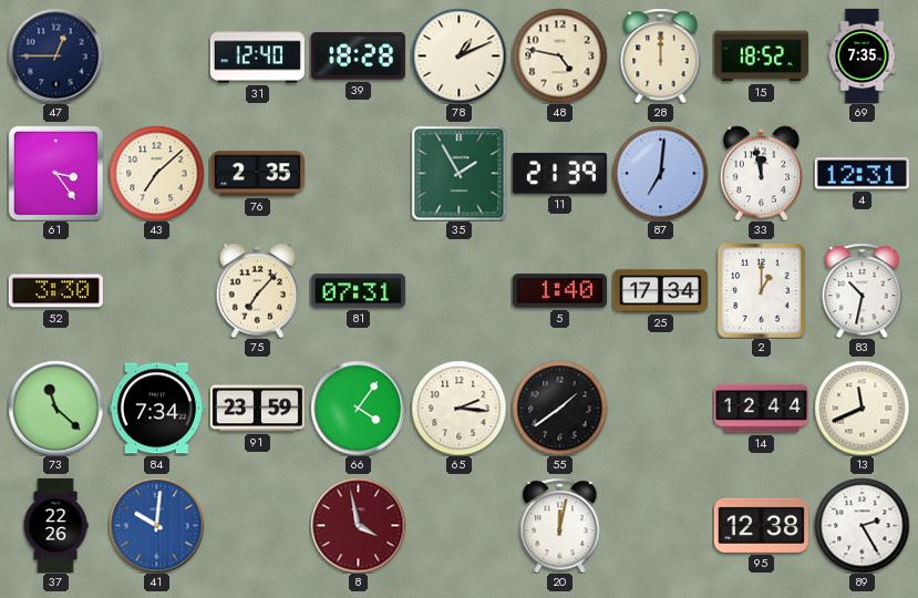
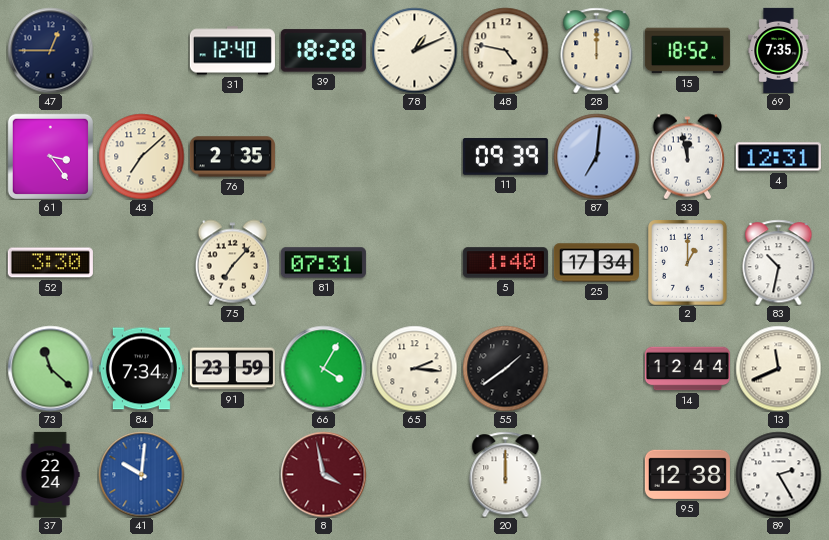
35: 1:55 -> none
11: 21:39 -> 09:39
66: 4:06 -> 4:05
37: 22:26 -> 22:24
20: 12:02 -> 12:00
